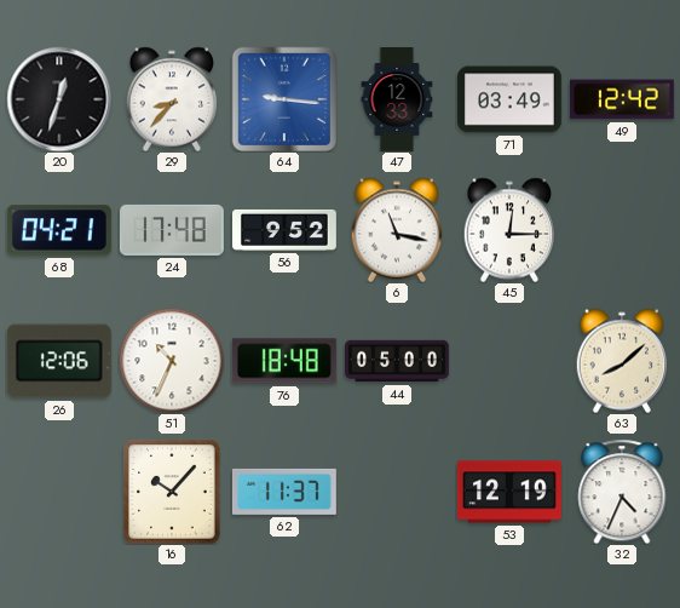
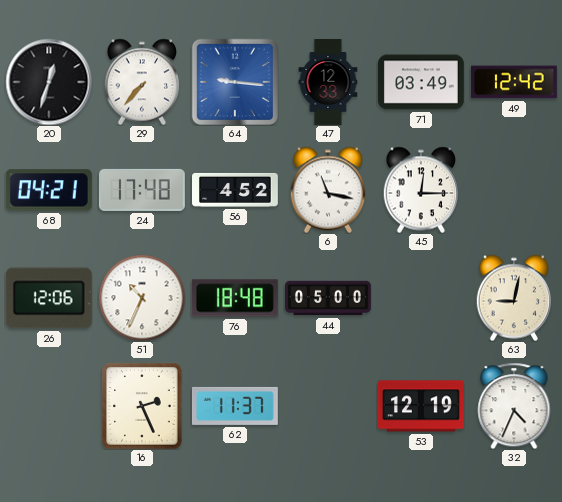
29: 8:37 -> 7:37
56: 9:52 -> 4:52
63: 8:08 -> 9:02
16: 10:07 -> 2:26
